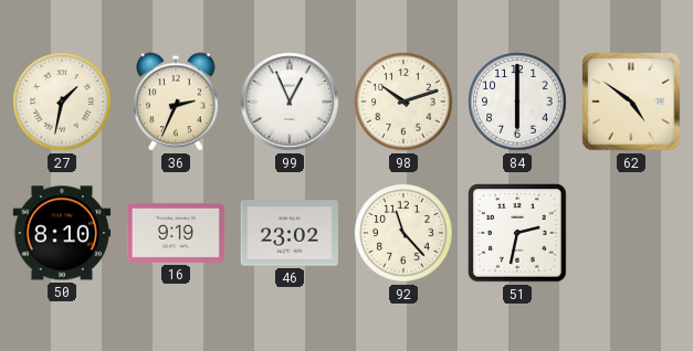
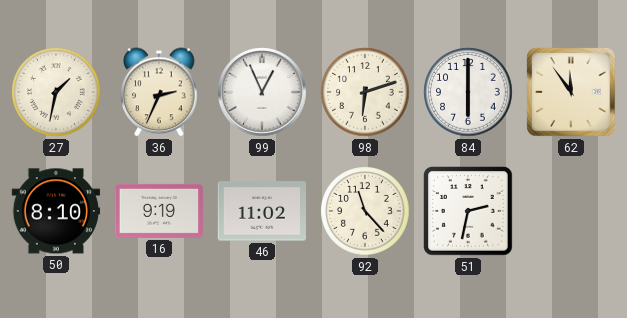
98: 10:12 -> 6:12
62: 4:51 -> 11:54
46: 23:02 -> 11:02
